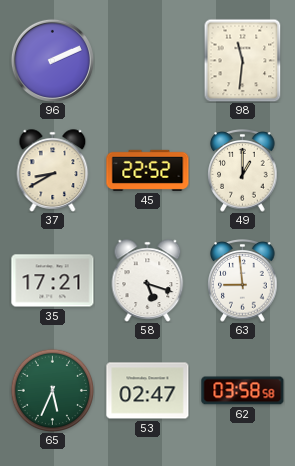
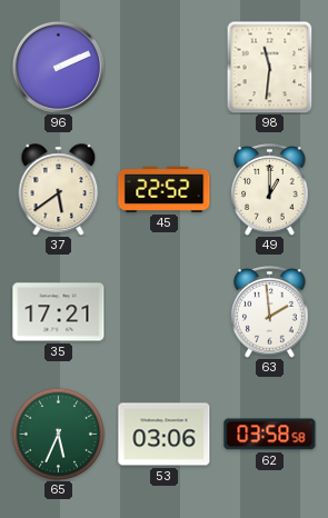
37: 8:40 -> 5:39
58: 5:18 -> none
63: 8:59 -> 1:59
53: 02:47 -> 03:06
